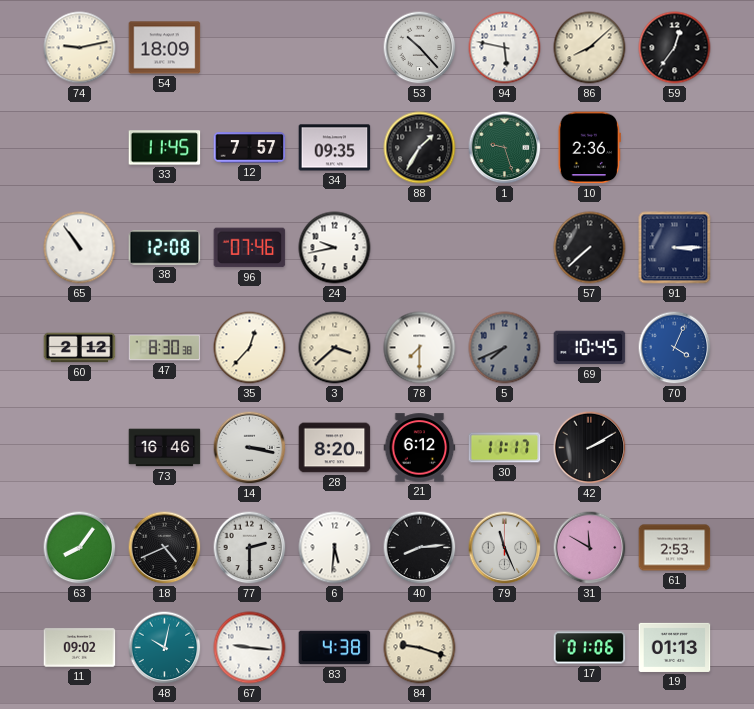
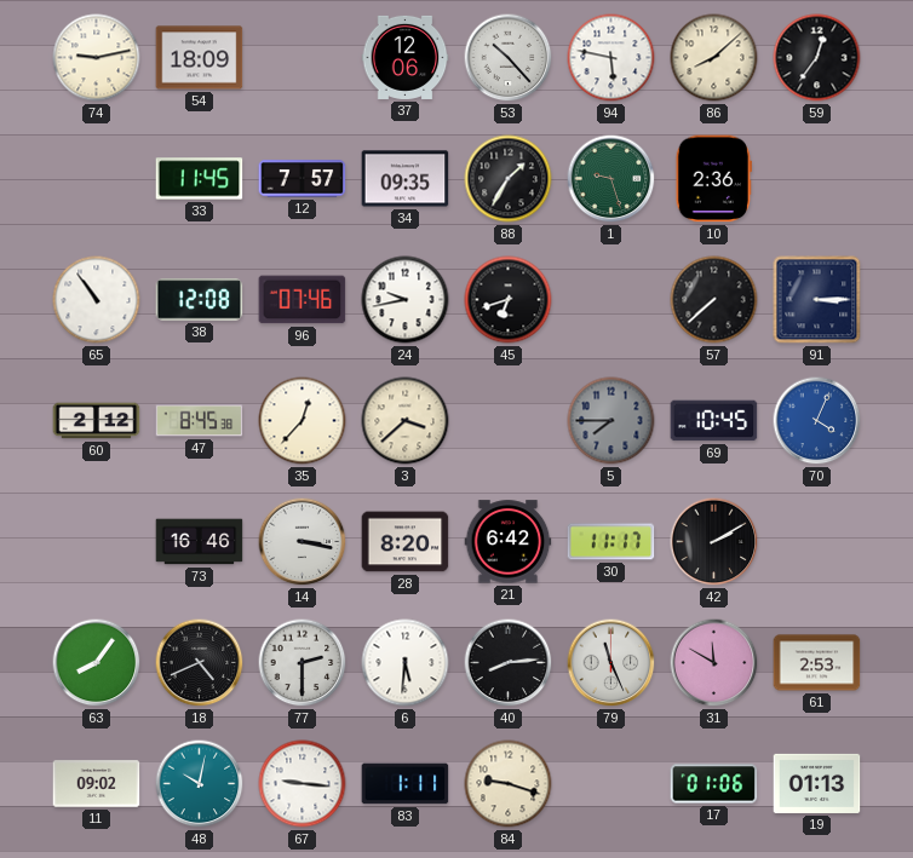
37: none -> 12:06
45: none -> 6:42
47: 8:30 -> 8:45
78: 7:30 -> none
5: 7:41 -> 7:45
21: 6:12 -> 6:42
83: 4:38 -> 1:11
